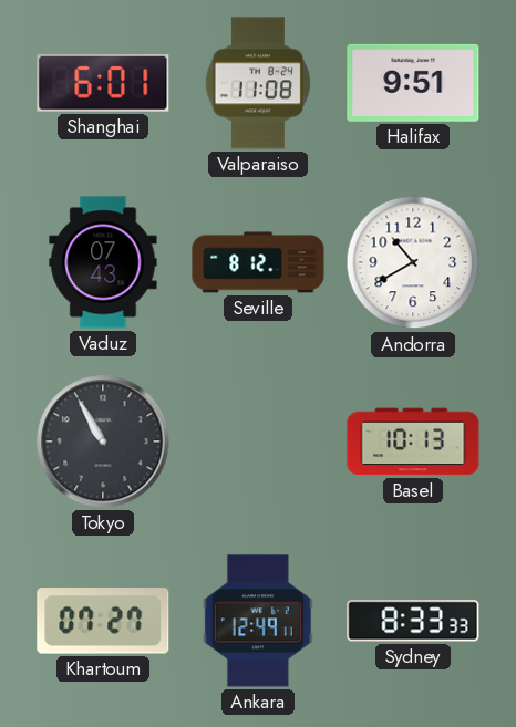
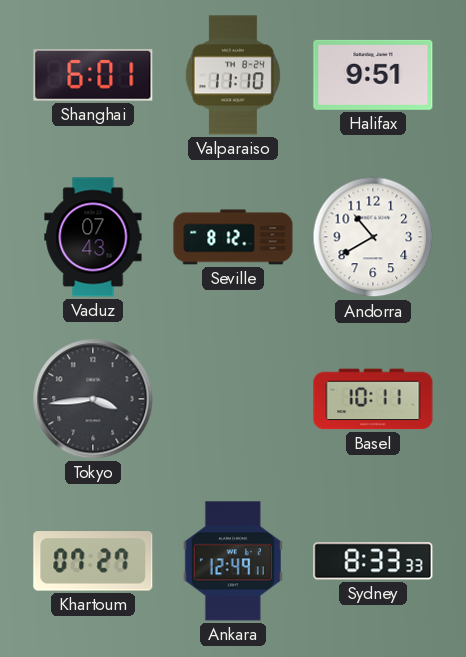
Valparaiso: 11:08 -> 11:10
Tokyo: 10:55 -> 3:44
Basel: 10:13 -> 10:11
